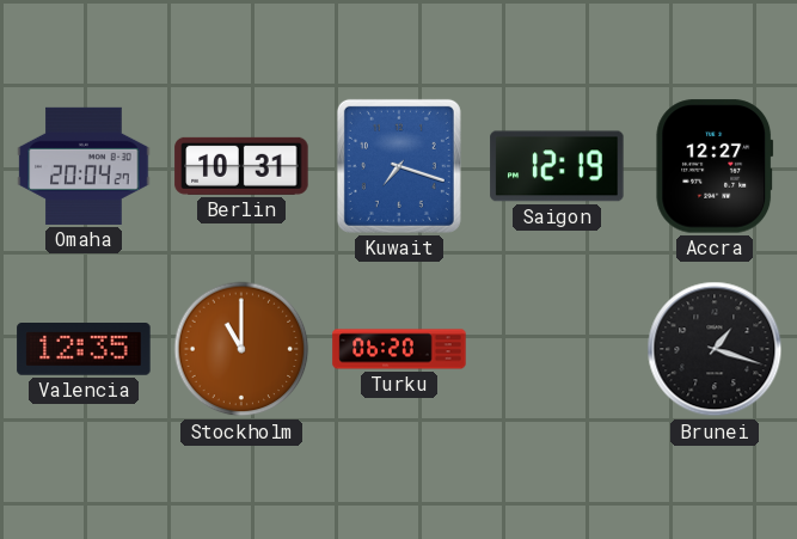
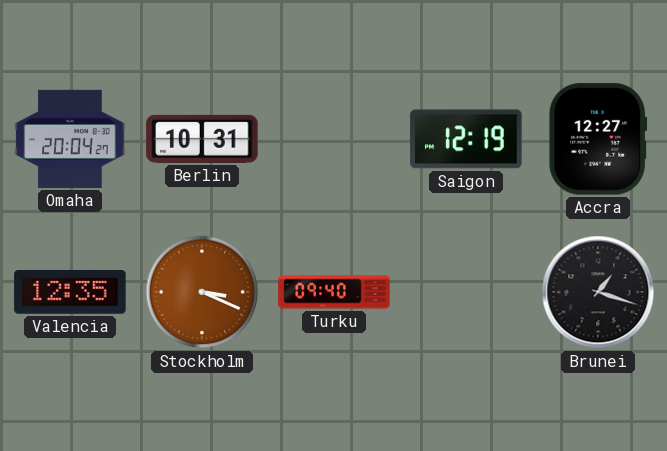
Kuwait: 7:18 -> none
Stockholm: 11:00 -> 3:19
Turku: 06:20 -> 09:40
